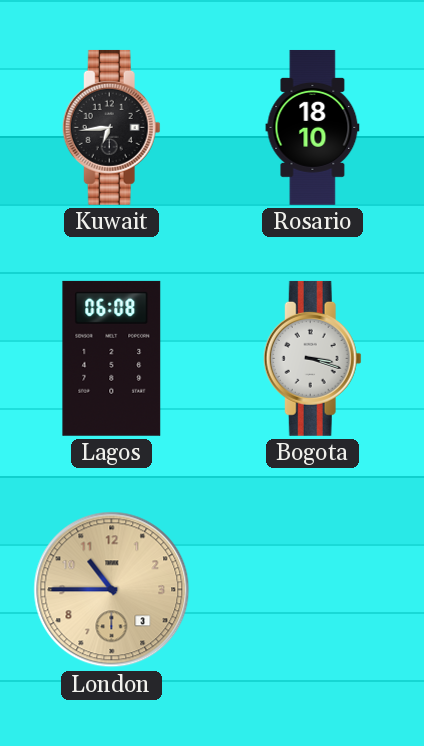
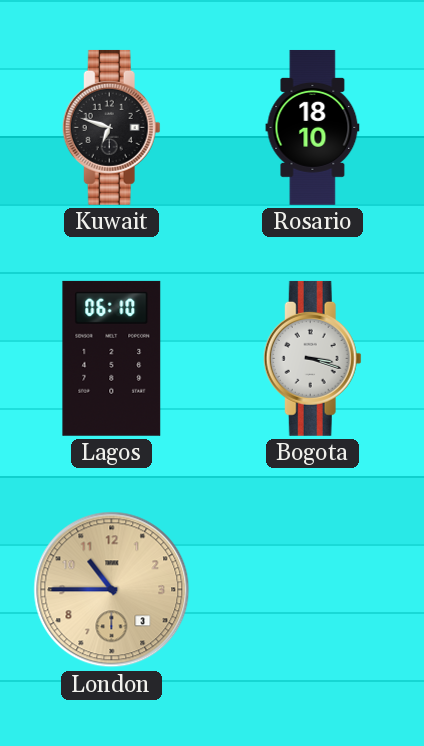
Kuwait: 6:44 -> 6:48
Lagos: 06:08 -> 06:10
